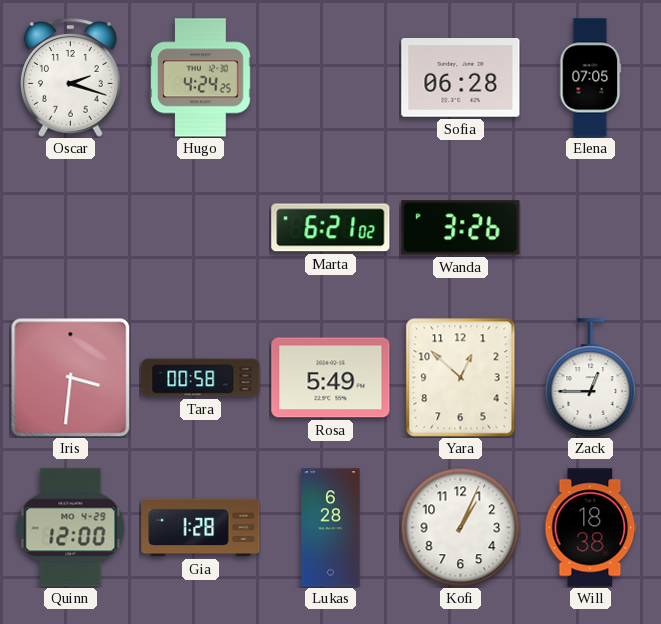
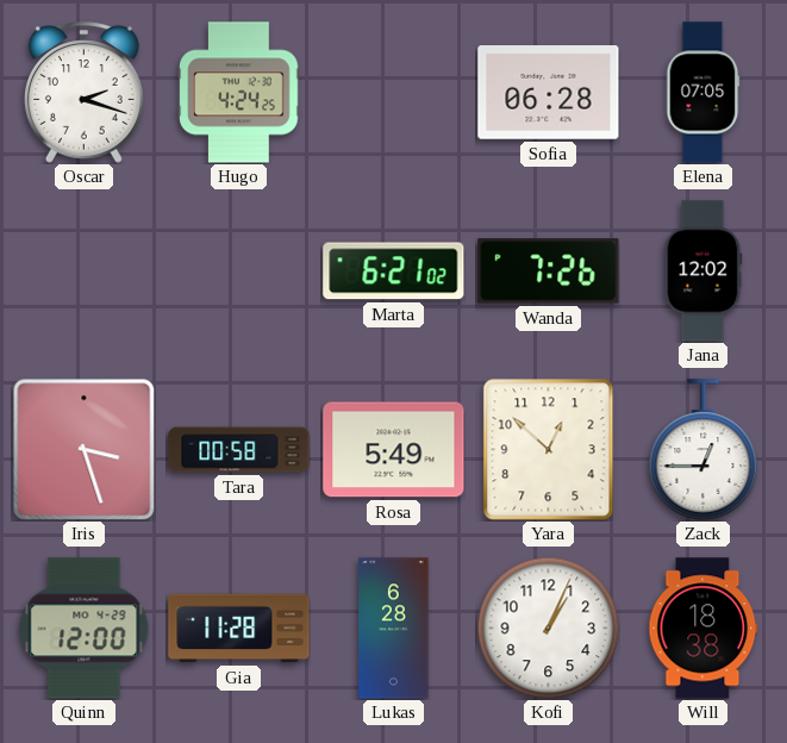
Wanda: 3:26 -> 7:26
Jana: none -> 12:02
Iris: 3:31 -> 3:27
Gia: 1:28 -> 11:28
